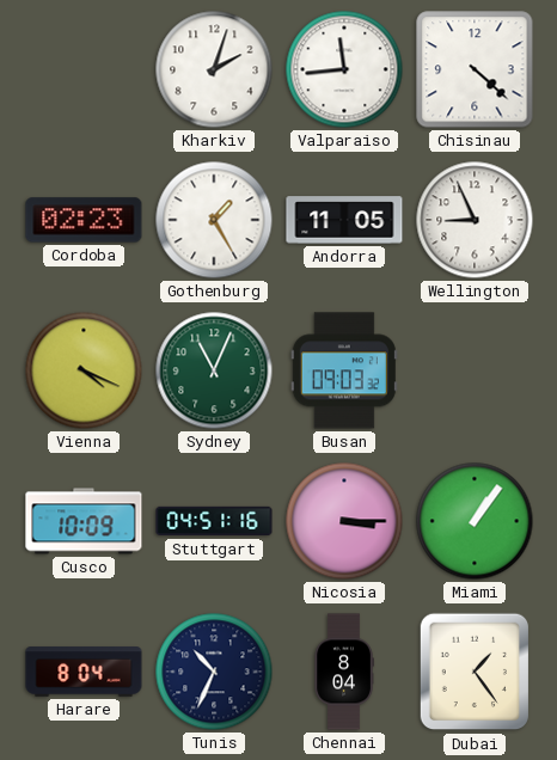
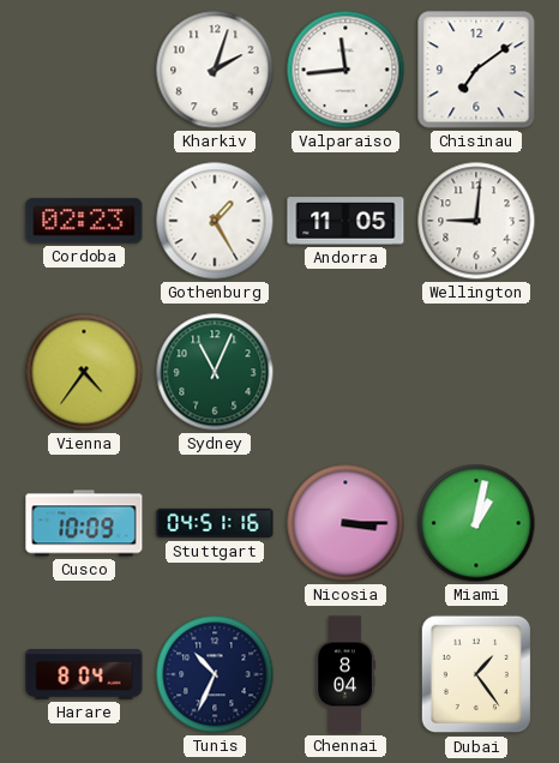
Chisinau: 4:22 -> 7:09
Wellington: 8:56 -> 9:01
Vienna: 4:19 -> 4:36
Busan: 09:03 -> none
Miami: 1:06 -> 1:02
